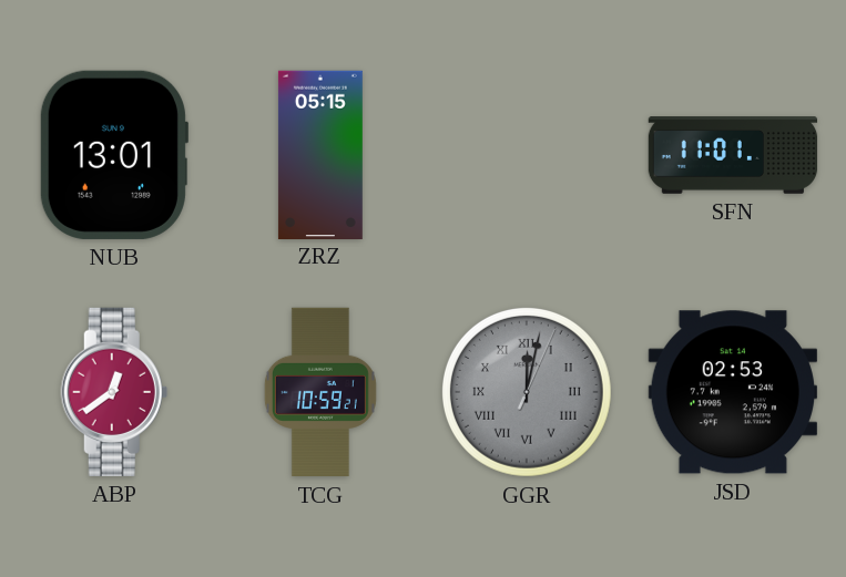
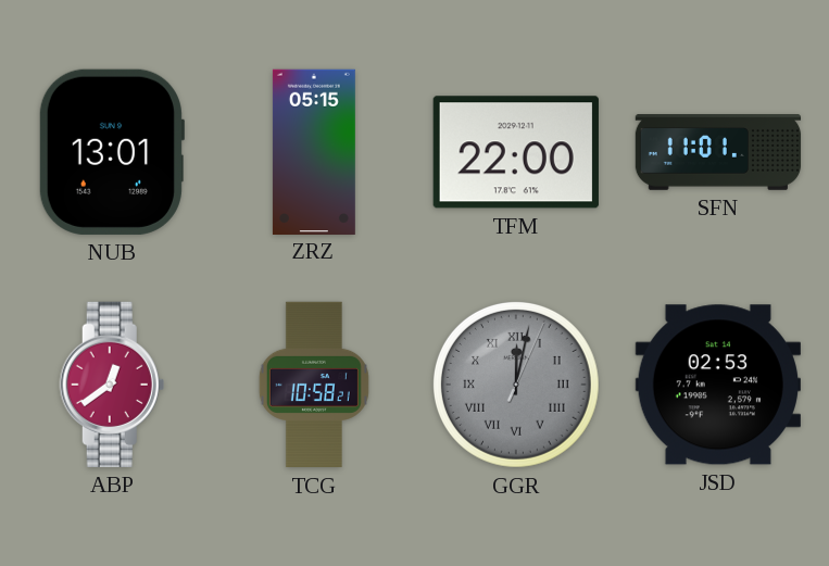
TFM: none -> 22:00
TCG: 10:59 -> 10:58
